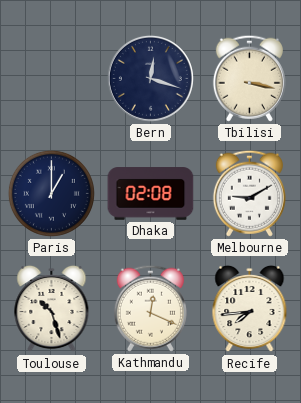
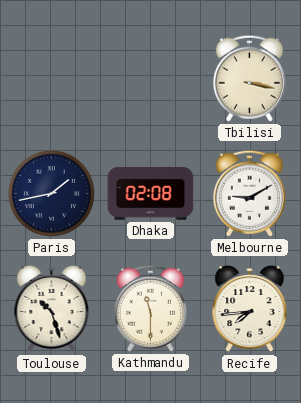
Bern: 12:18 -> none
Paris: 1:00 -> 1:43
Kathmandu: 12:19 -> 11:30
